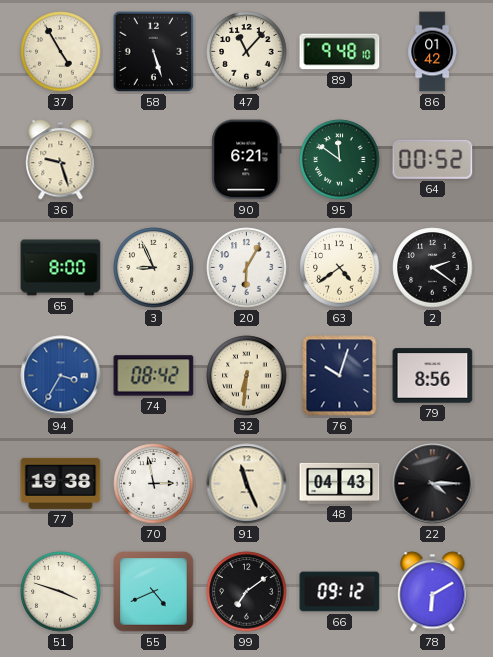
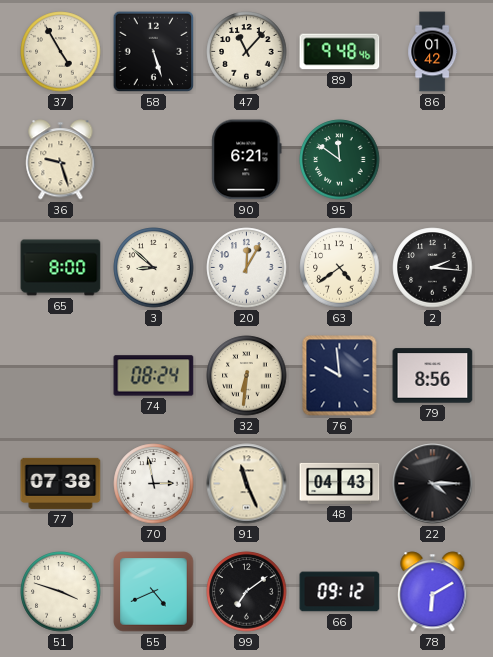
89: 9:48:10 -> 9:48:46
64: 00:52 -> none
3: 8:56 -> 8:52
20: 6:05 -> 12:05
2: 2:21 -> 2:16
94: 3:35 -> none
74: 08:42 -> 08:24
76: 10:03 -> 9:59
77: 19:38 -> 07:38
